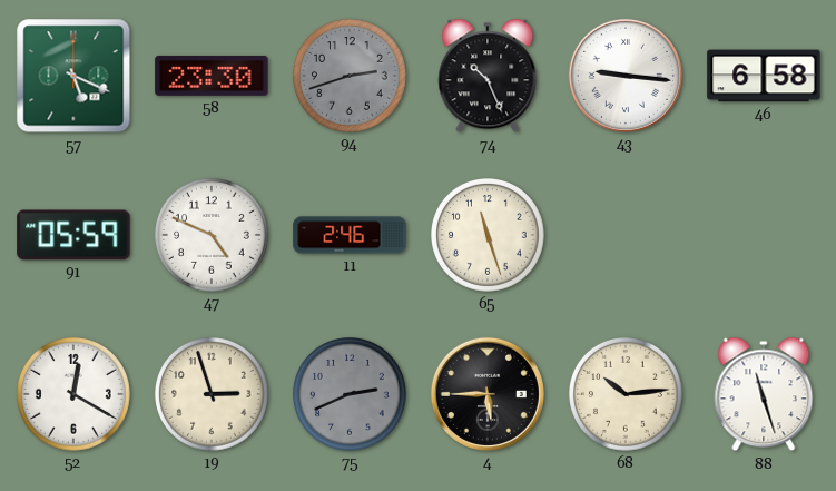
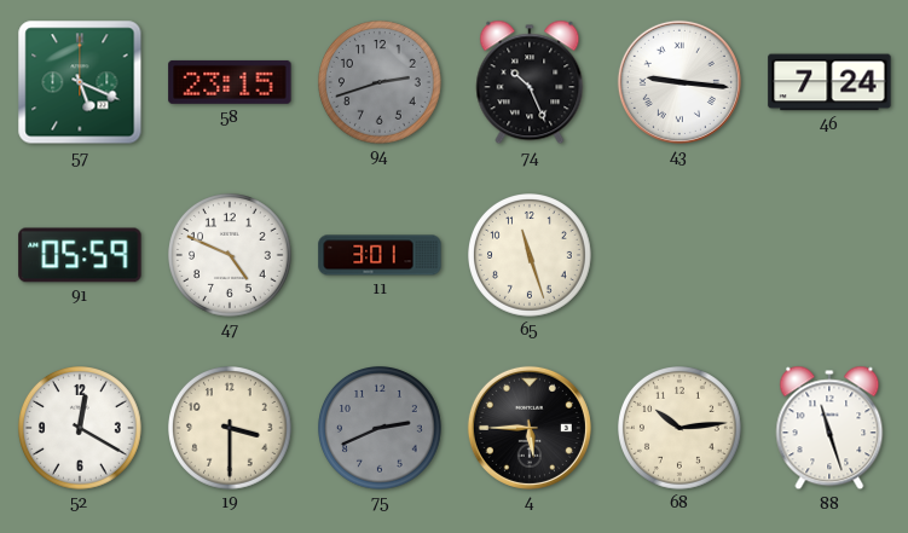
58: 23:30 -> 23:15
46: 6:58 -> 7:24
11: 2:46 -> 3:01
19: 2:57 -> 3:30
